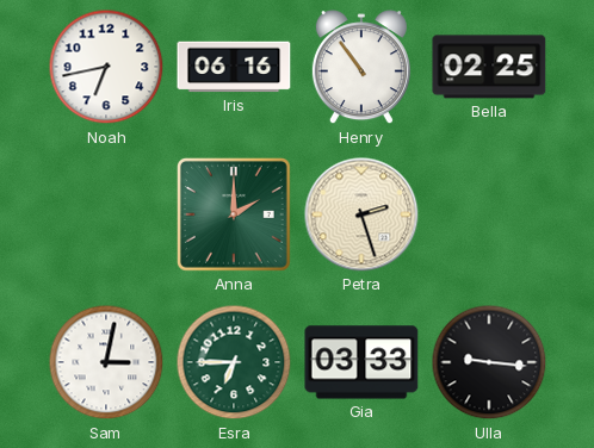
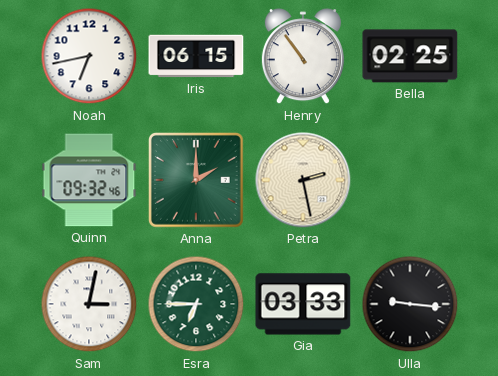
Iris: 06:16 -> 06:15
Quinn: none -> 09:32
Petra: 2:27 -> 2:28
